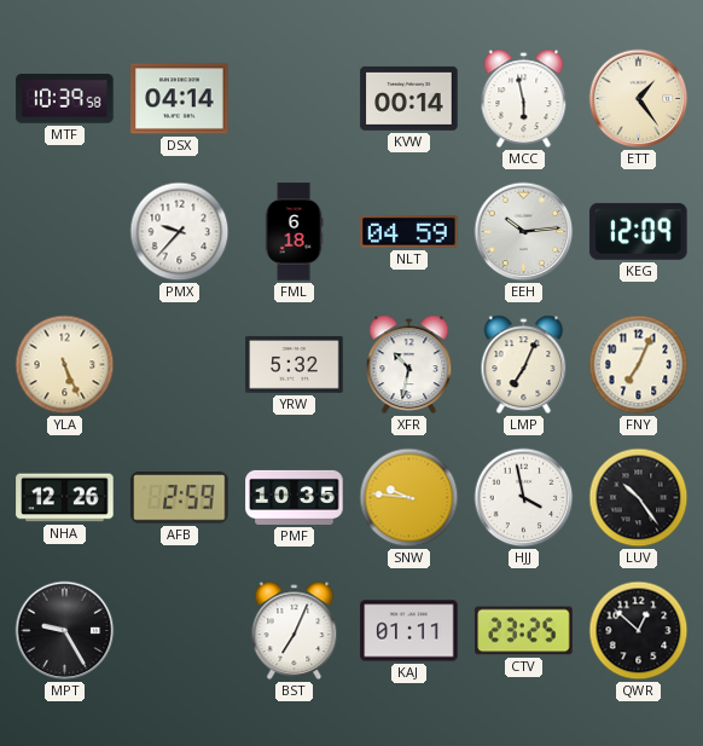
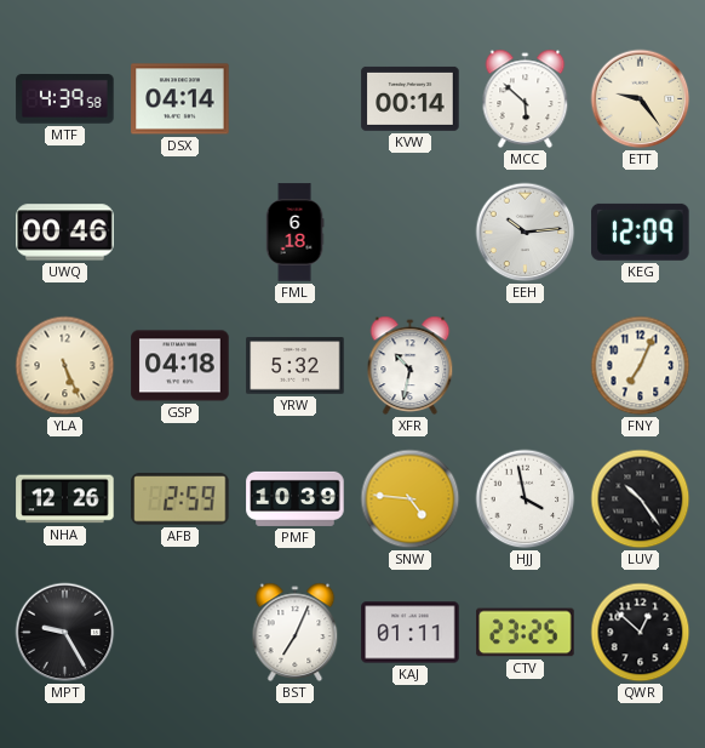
MTF: 10:39 -> 4:39
MCC: 5:58 -> 5:52
ETT: 1:24 -> 9:24
UWQ: none -> 00:46
PMX: 9:37 -> none
NLT: 04:59 -> none
GSP: none -> 04:18
LMP: 7:04 -> none
PMF: 10:35 -> 10:39
SNW: 9:46 -> 4:46
